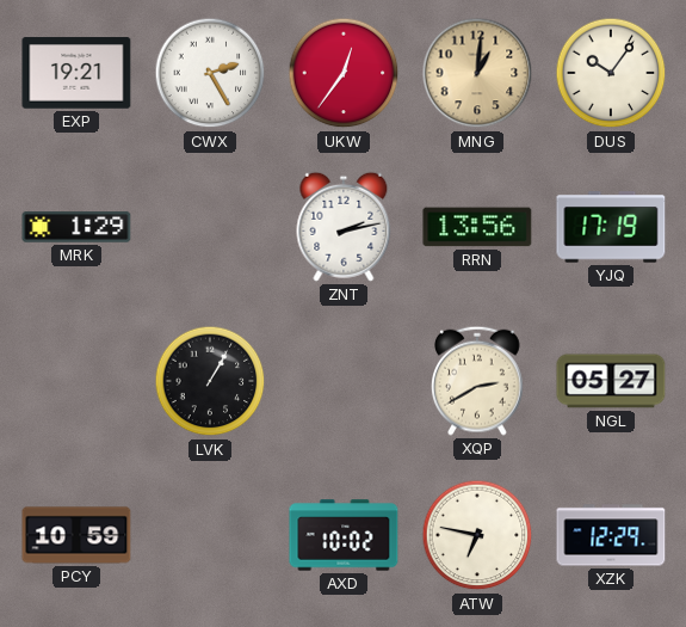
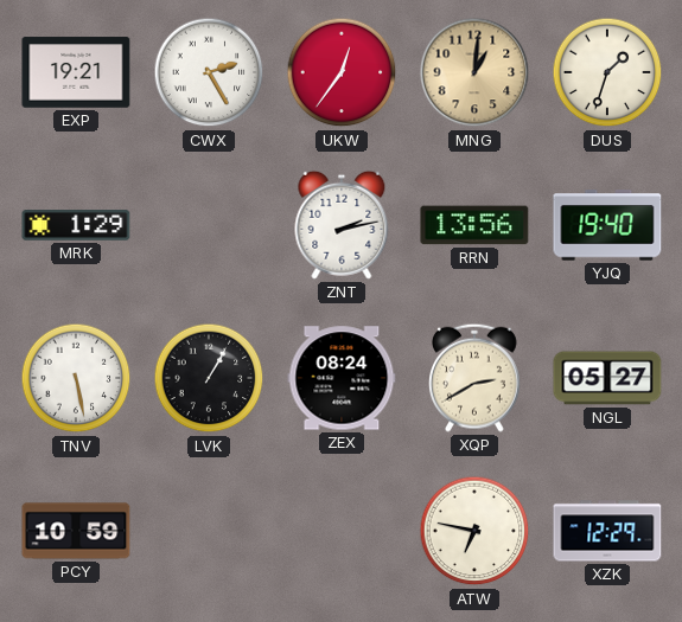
DUS: 10:06 -> 1:33
YJQ: 17:19 -> 19:40
TNV: none -> 5:28
ZEX: none -> 08:24
AXD: 10:02 -> none
